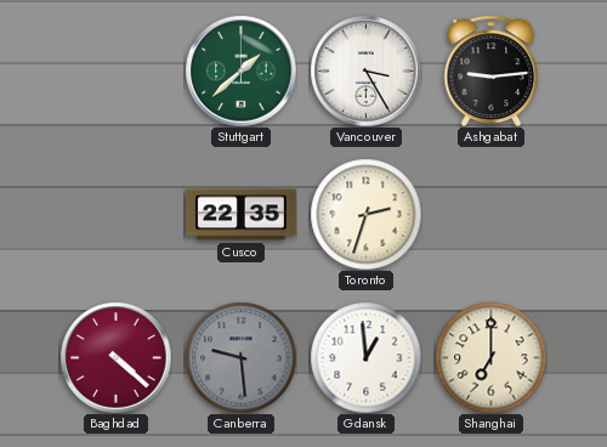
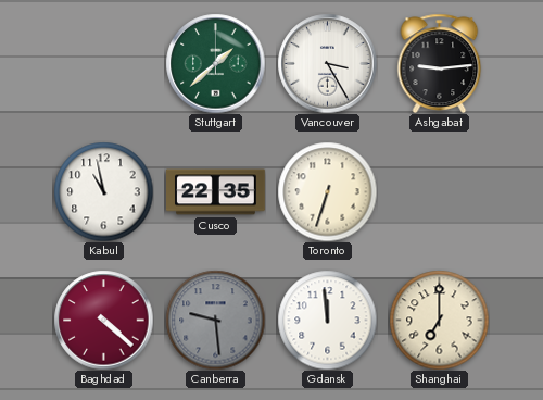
Kabul: none -> 10:58
Toronto: 2:33 -> 6:33
Gdansk: 12:59 -> 11:59
